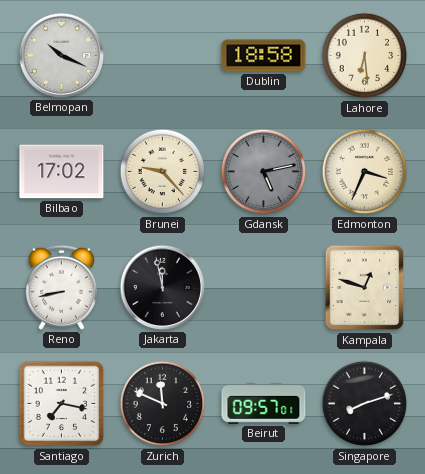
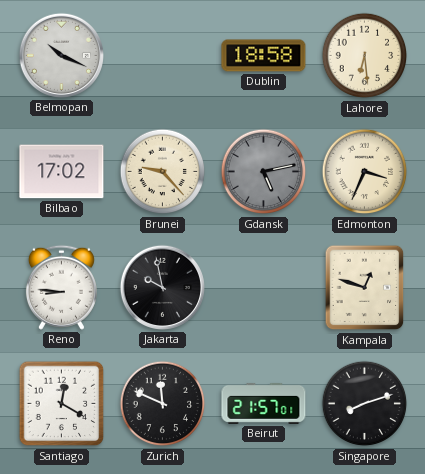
Reno: 8:43 -> 8:46
Jakarta: 11:58 -> 9:58
Santiago: 7:17 -> 12:20
Beirut: 09:57 -> 21:57
